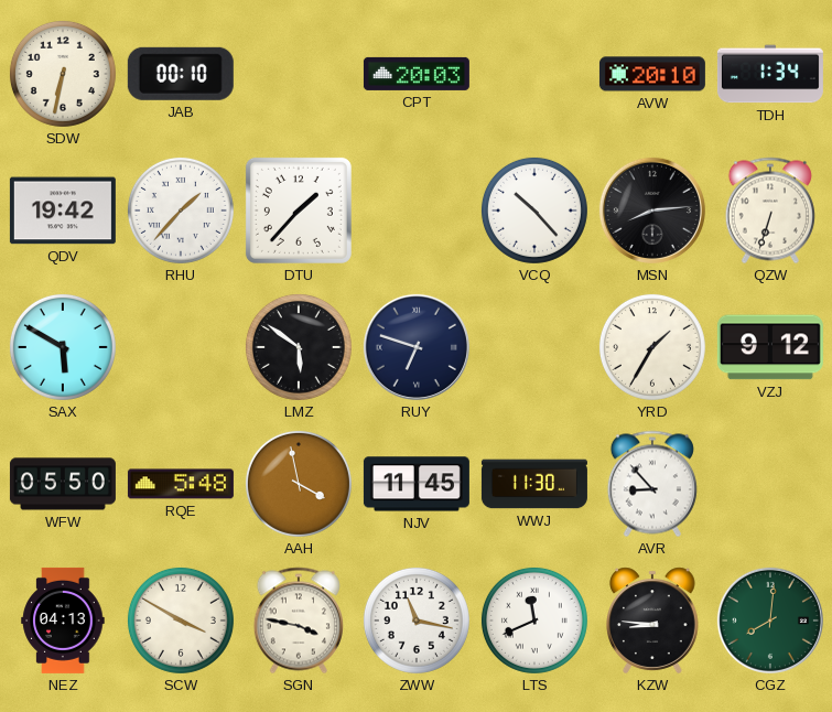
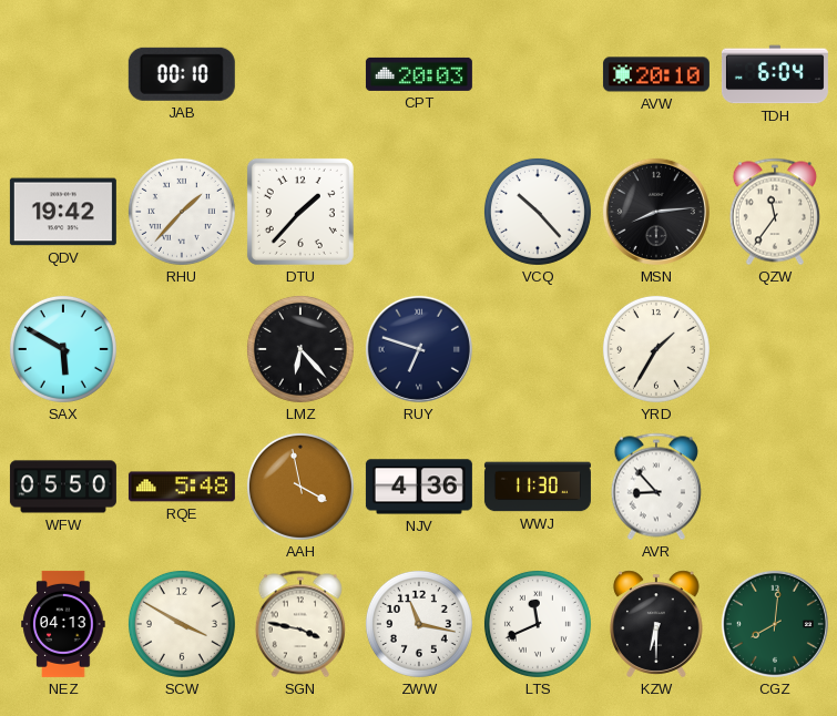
SDW: 6:32 -> none
TDH: 1:34 -> 6:04
QZW: 6:33 -> 11:36
LMZ: 5:51 -> 6:23
VZJ: 9:12 -> none
NJV: 11:45 -> 4:36
KZW: 8:46 -> 6:30
